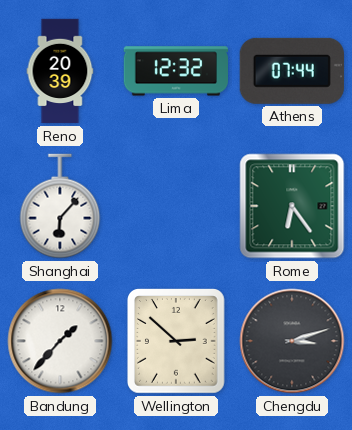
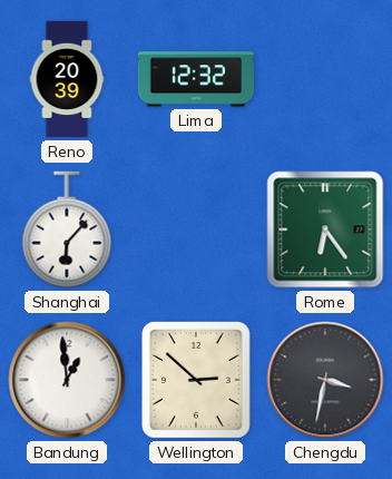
Athens: 07:44 -> none
Bandung: 1:37 -> 12:59
Chengdu: 3:12 -> 3:32
